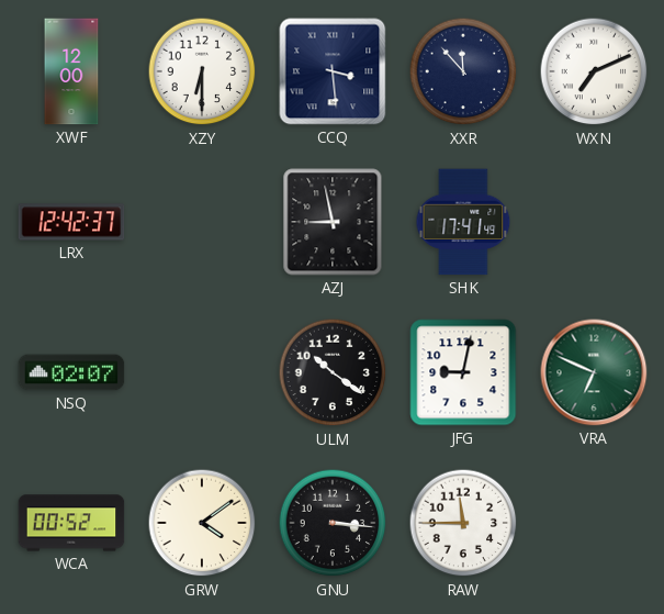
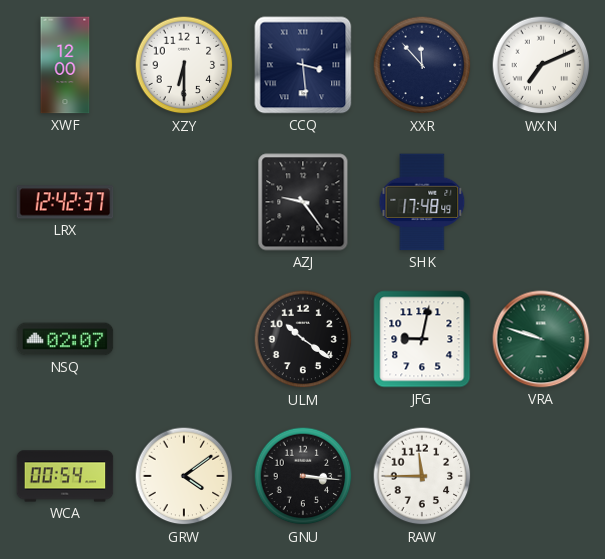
AZJ: 8:58 -> 9:24
SHK: 17:41 -> 17:48
VRA: 6:49 -> 9:48
WCA: 00:52 -> 00:54
